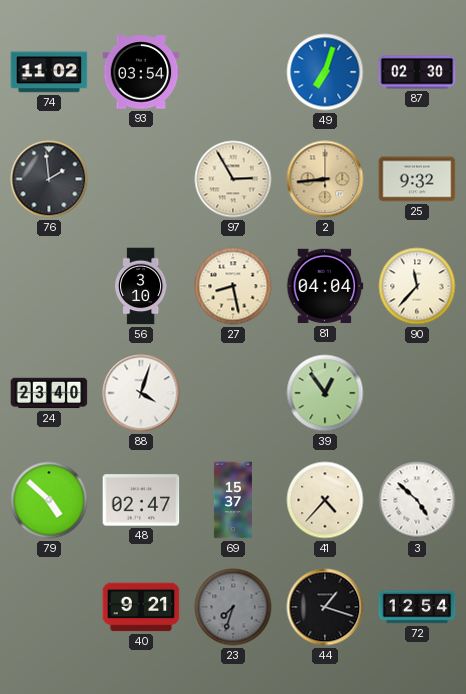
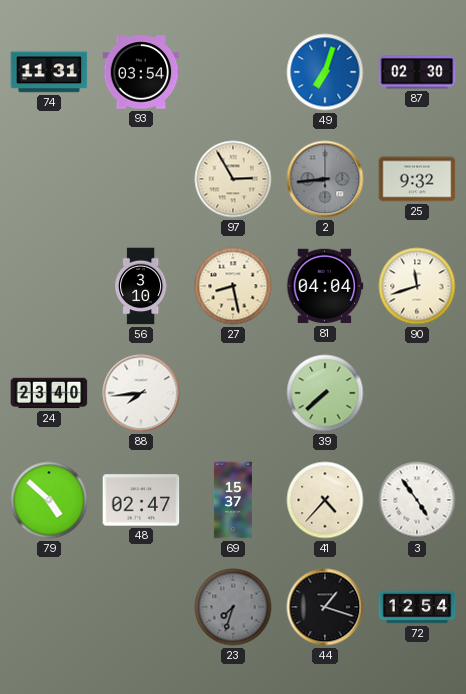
74: 11:02 -> 11:31
76: 1:59 -> none
2 dial: champagne -> grey
90: 11:37 -> 11:42
88: 4:03 -> 7:44
39: 12:54 -> 7:38
3: 4:52 -> 4:54
40: 9:21 -> none
